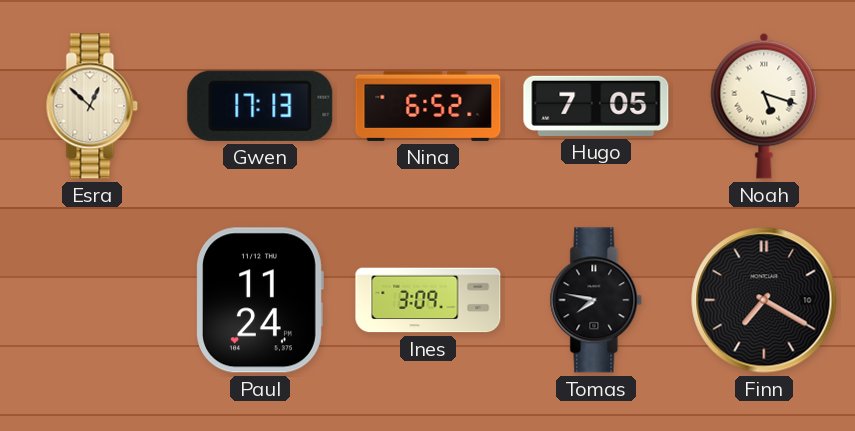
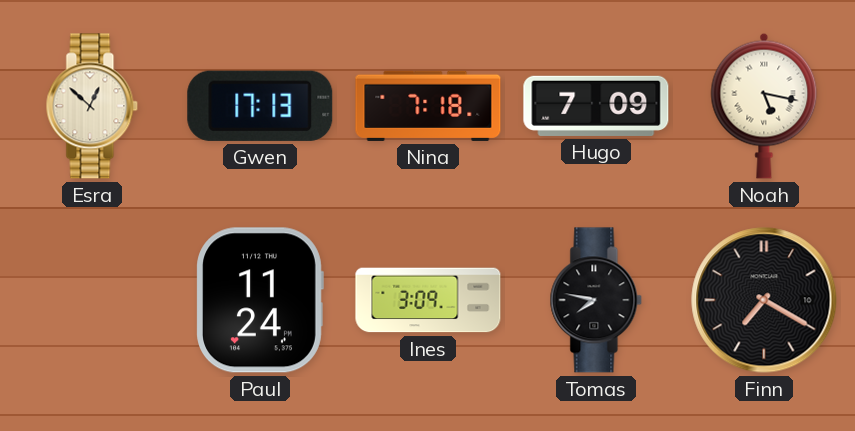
Nina: 6:52 -> 7:18
Hugo: 7:05 -> 7:09
Noah: 5:18 -> 5:17
